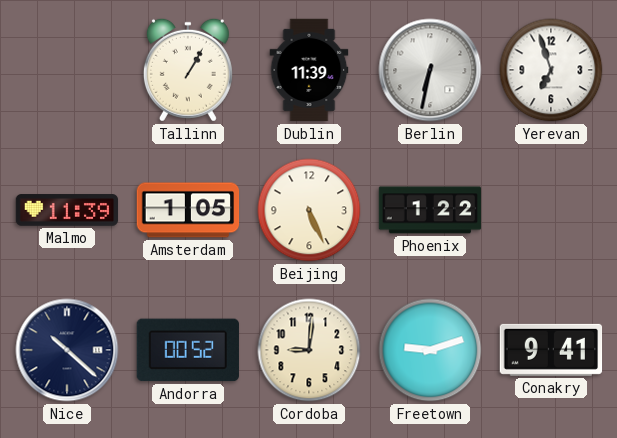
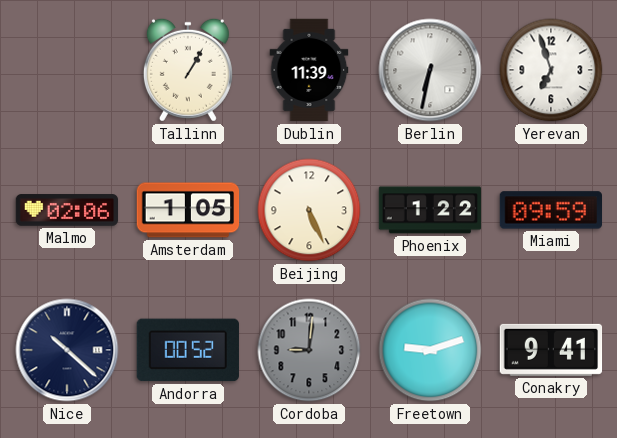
Malmo: 11:39 -> 02:06
Miami: none -> 09:59
Cordoba dial: cream -> grey
